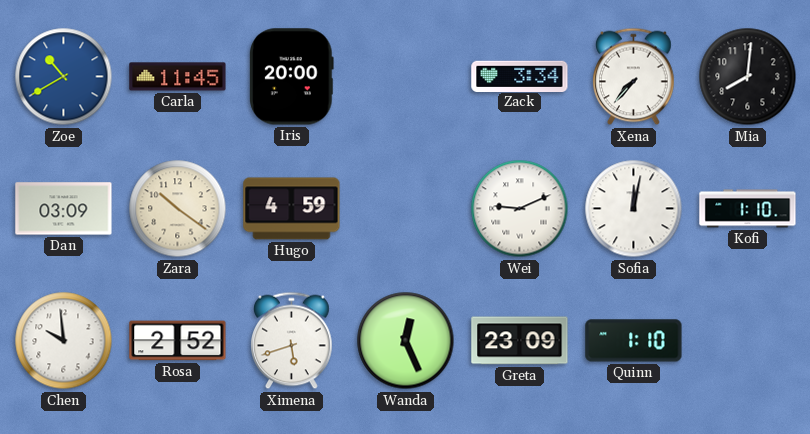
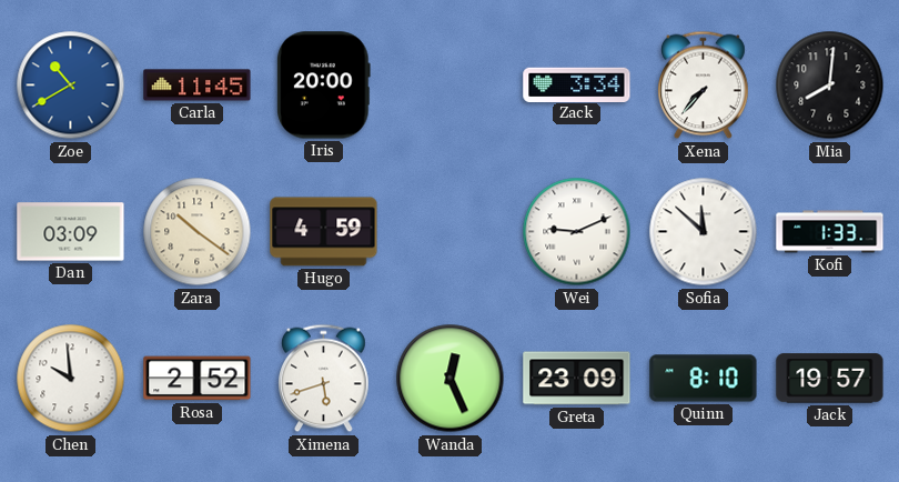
Sofia: 12:02 -> 11:52
Kofi: 1:10 -> 1:33
Quinn: 1:10 -> 8:10
Jack: none -> 19:57
